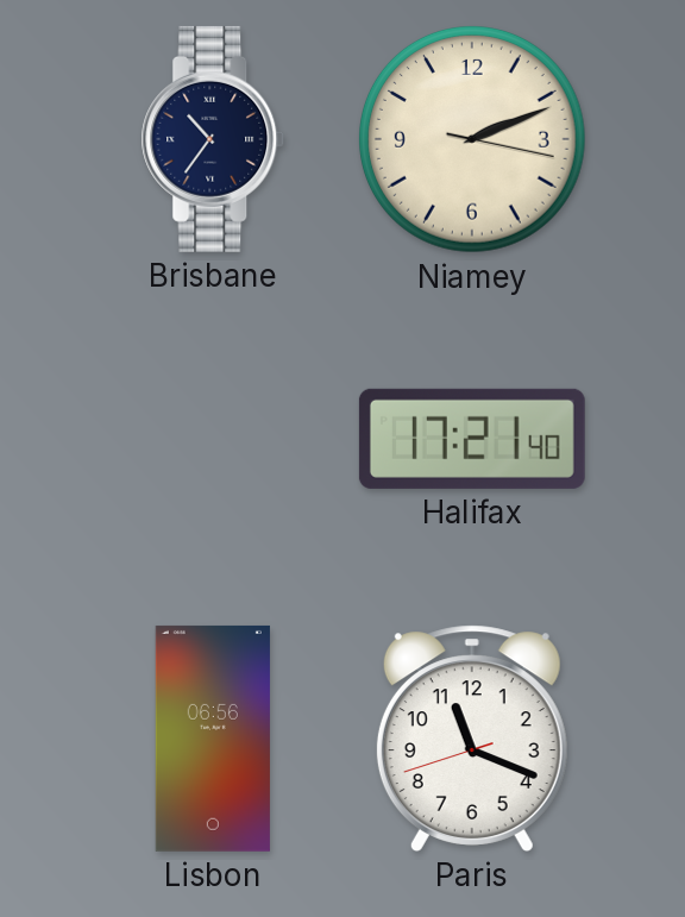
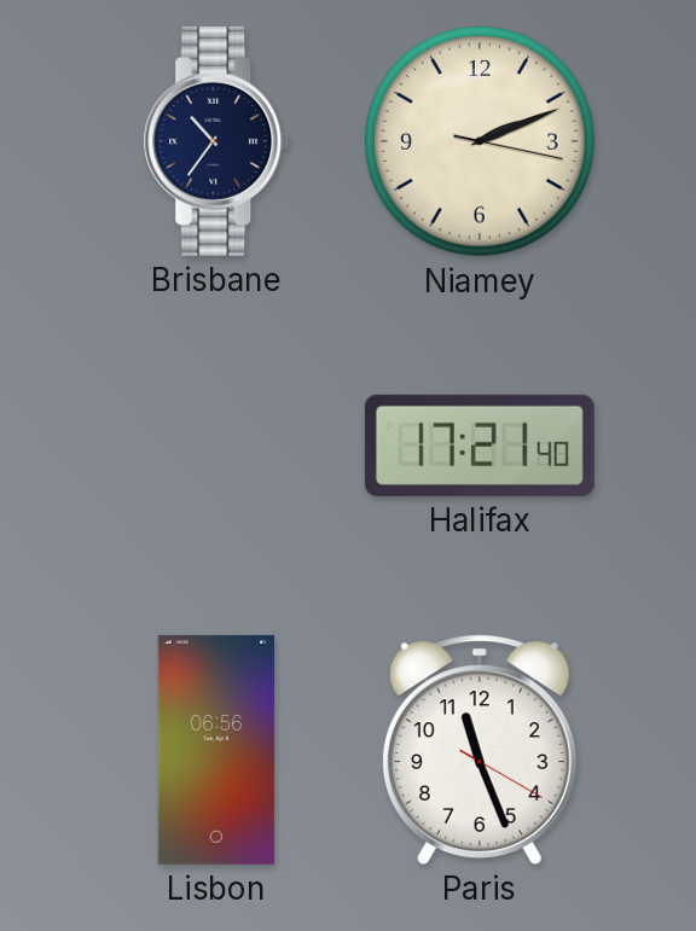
Paris: 11:18 -> 11:26
